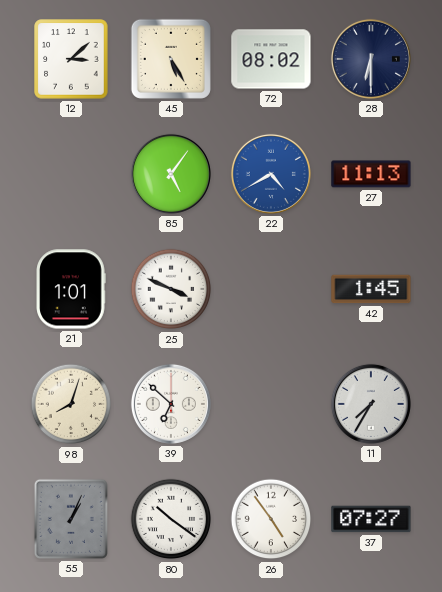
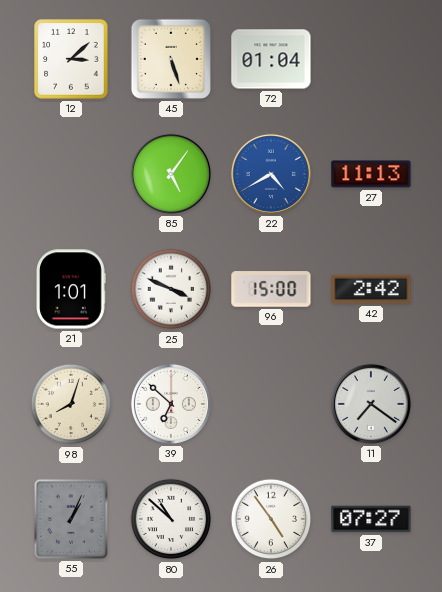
45: 5:25 -> 5:27
72: 08:02 -> 01:04
28: 6:30 -> none
96: none -> 15:00
42: 1:45 -> 2:42
11: 7:35 -> 7:21
80: 10:21 -> 10:52
